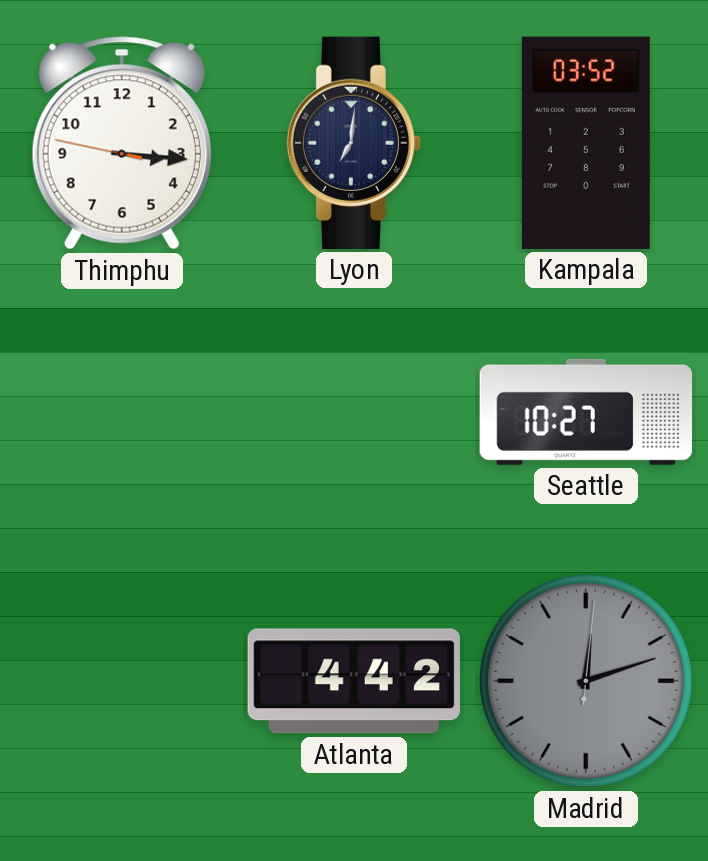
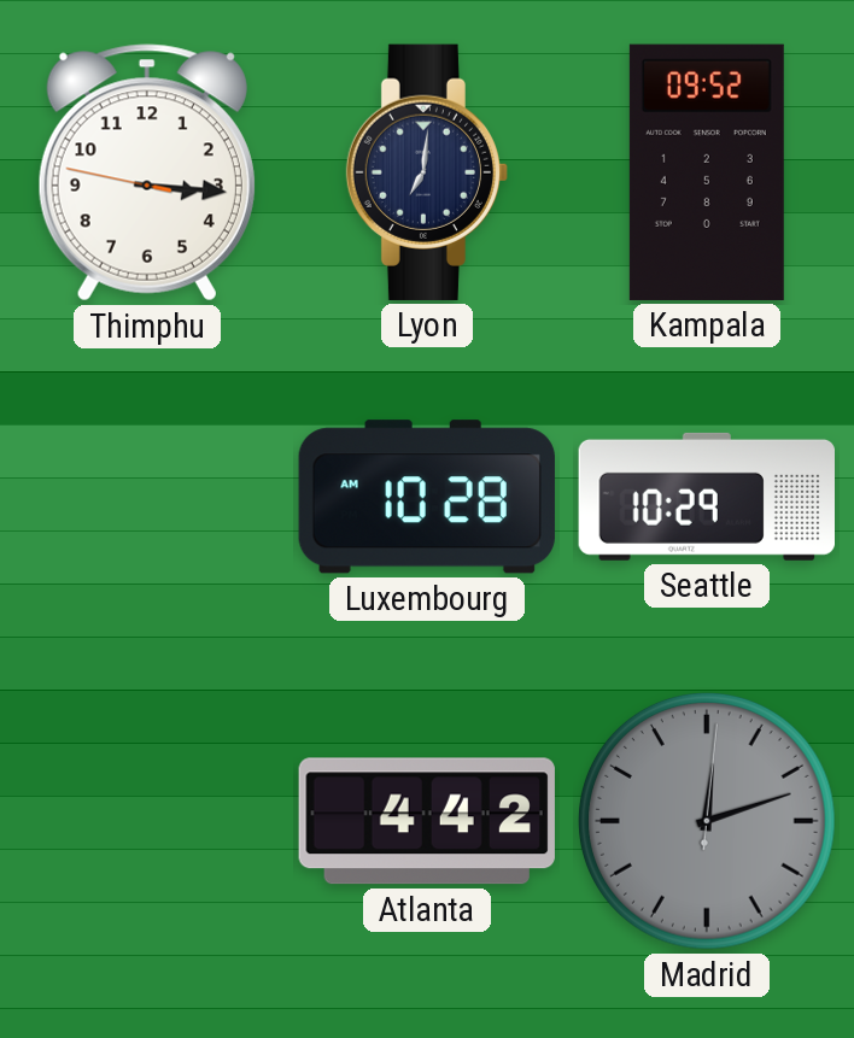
Kampala: 03:52 -> 09:52
Luxembourg: none -> 10:28
Seattle: 10:27 -> 10:29
